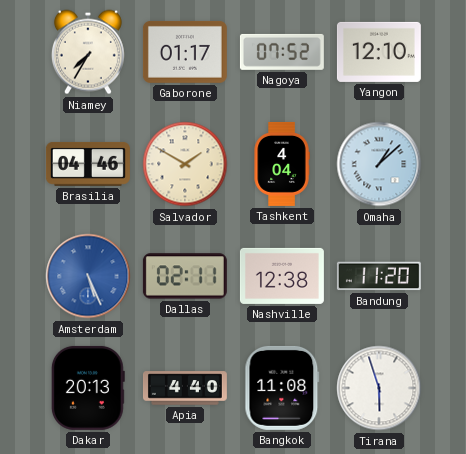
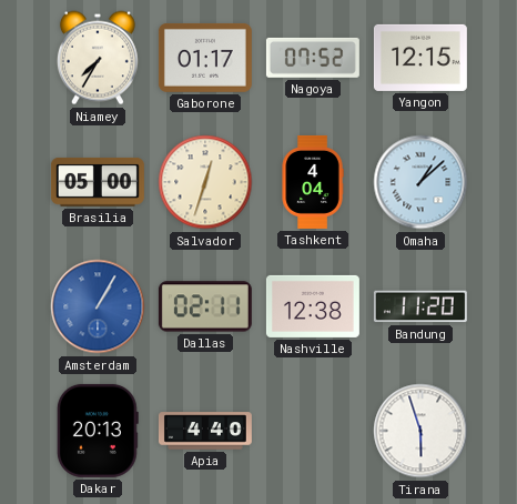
Yangon: 12:10 -> 12:15
Brasilia: 04:46 -> 05:00
Salvador: 1:50 -> 12:33
Amsterdam: 5:26 -> 1:05
Bangkok: 11:08 -> none
